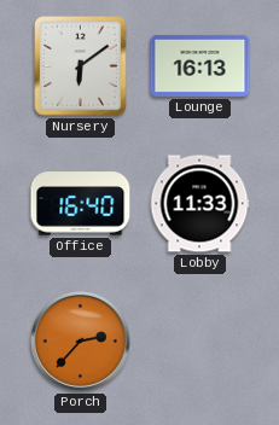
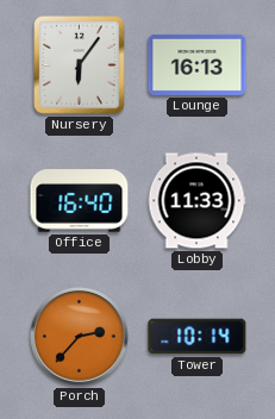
Nursery: 6:09 -> 6:06
Tower: none -> 10:14
